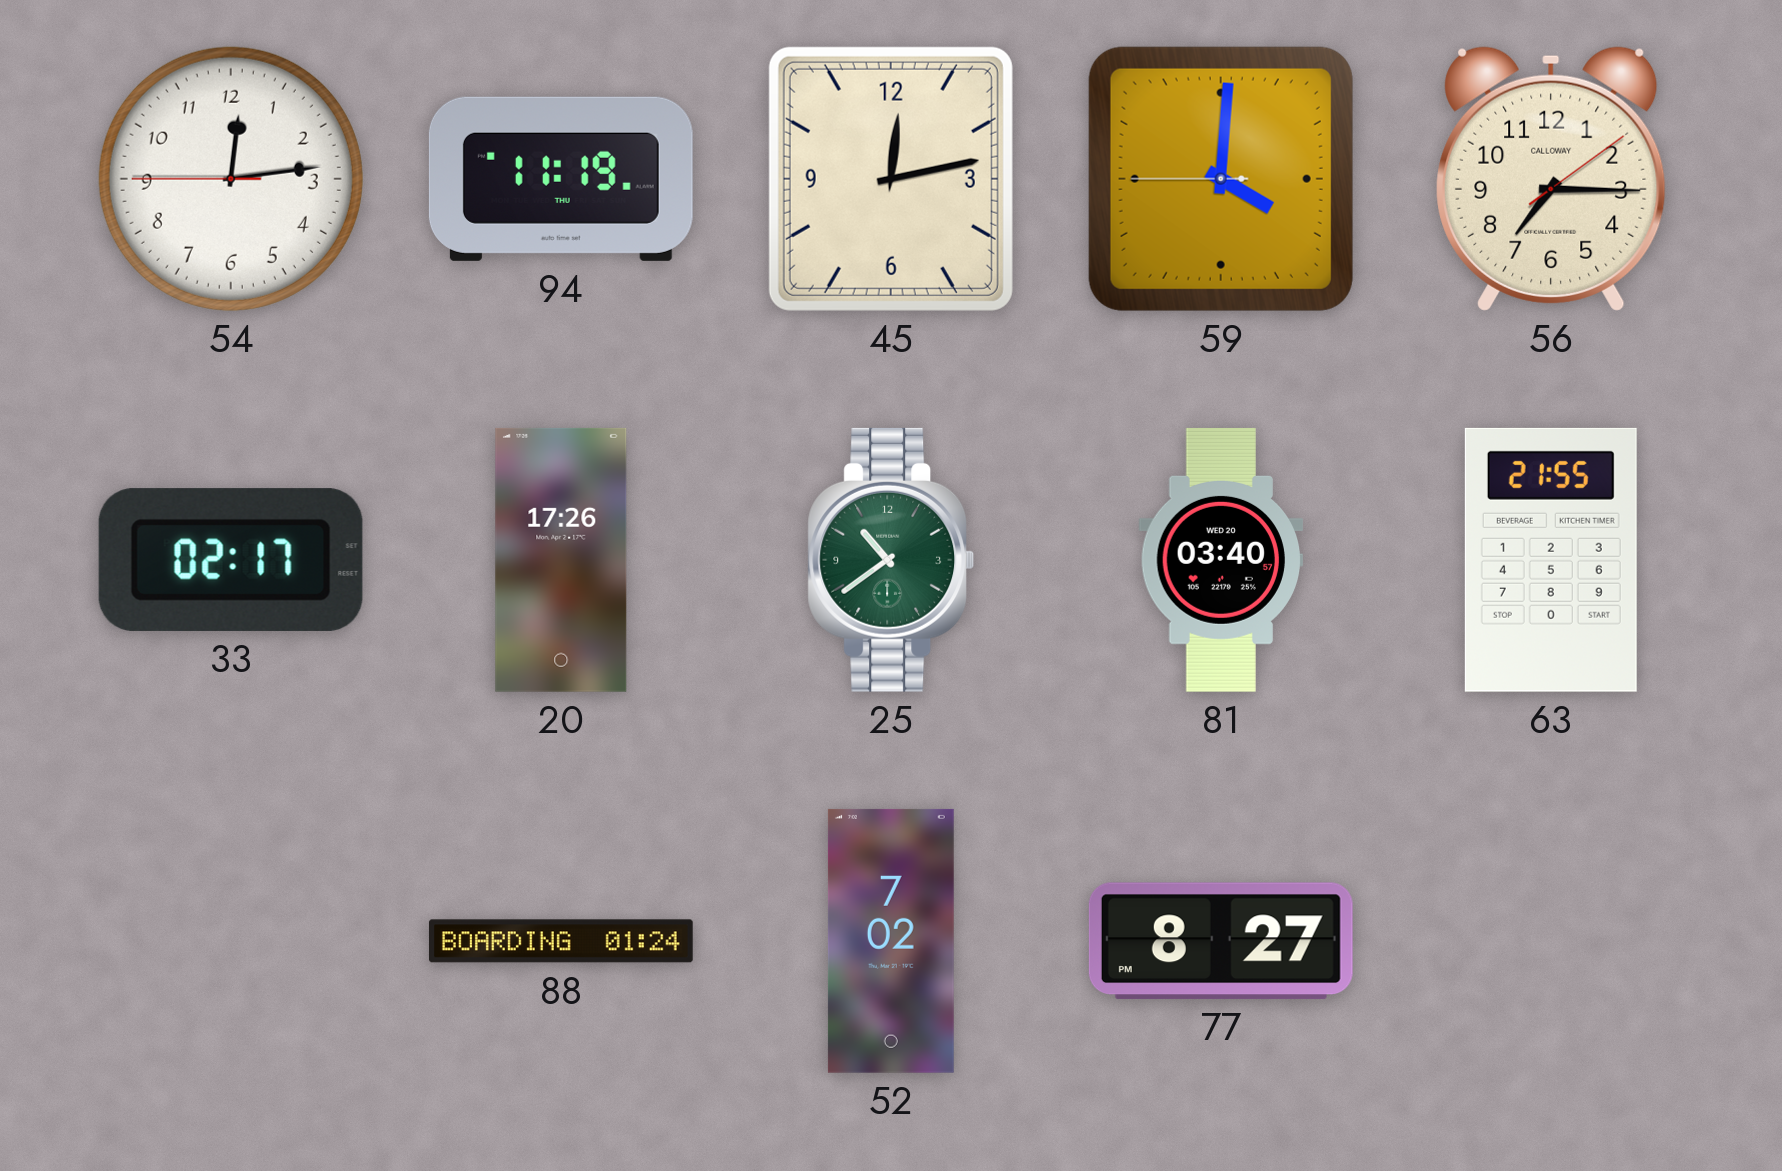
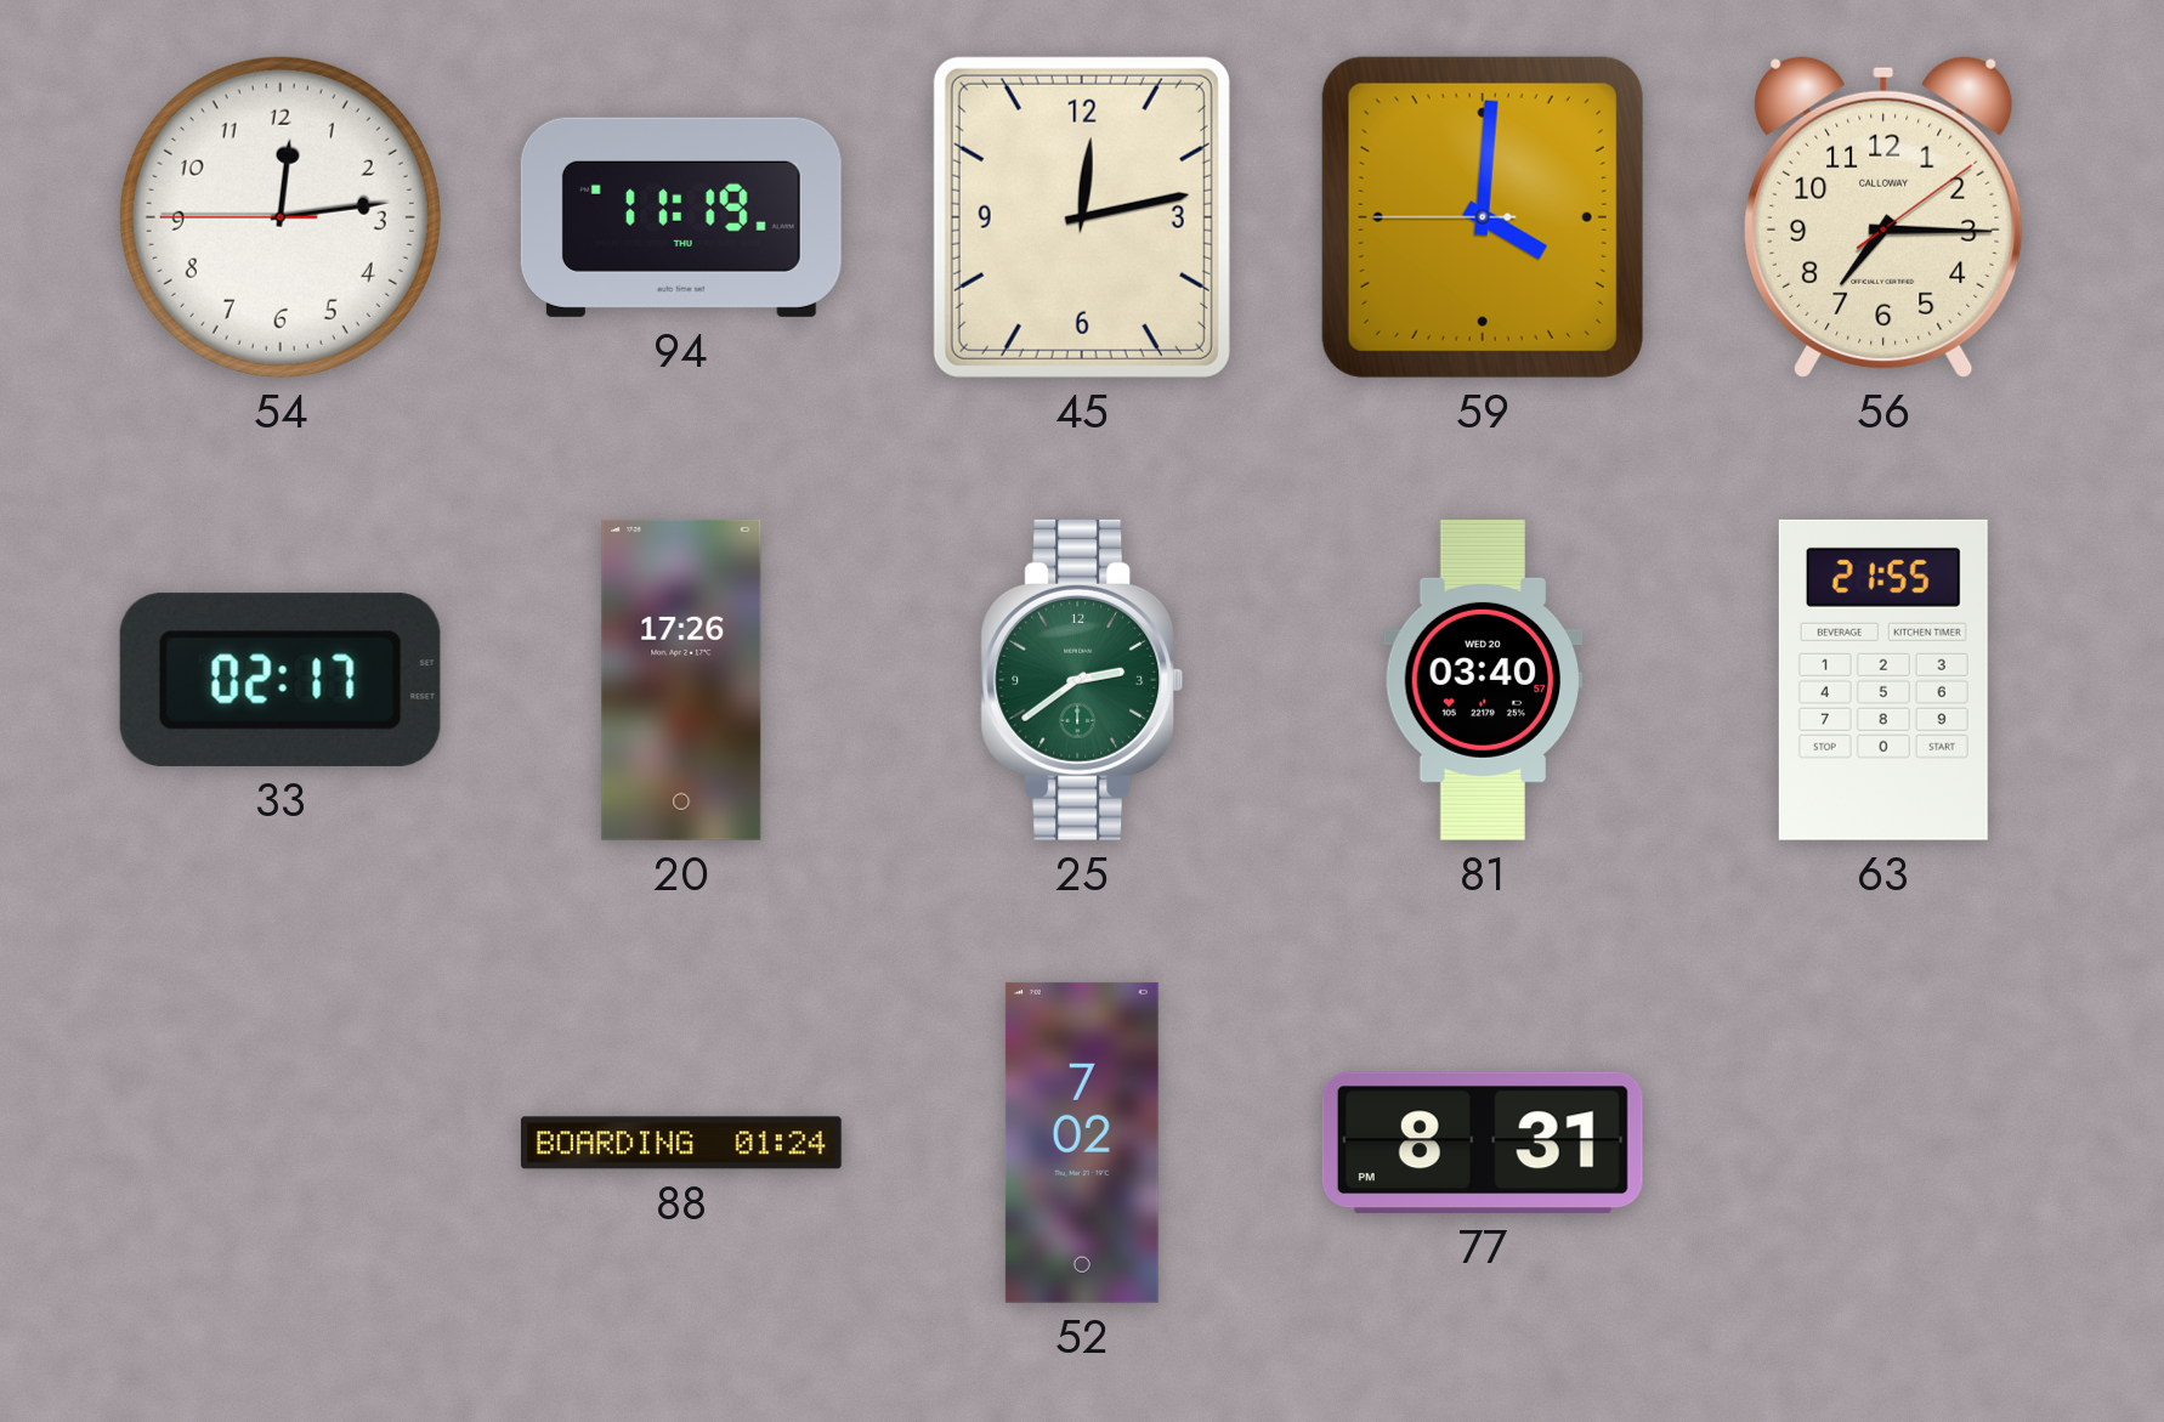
25: 10:39 -> 2:39
77: 8:27 -> 8:31
